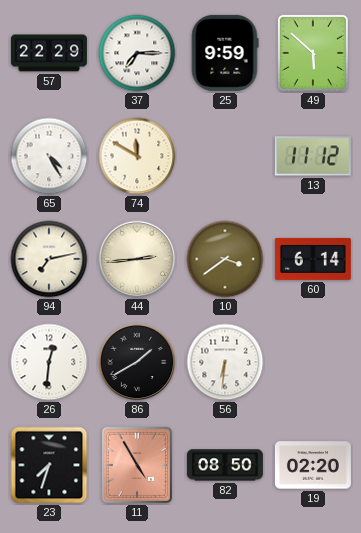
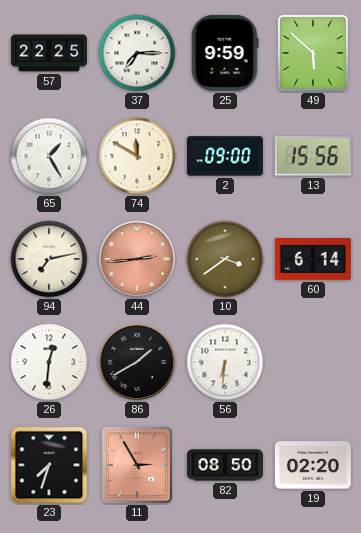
57: 22:29 -> 22:25
65: 4:25 -> 1:25
2: none -> 09:00
13: 11:12 -> 15:56
44 dial: cream -> salmon
11: 4:55 -> 2:55
